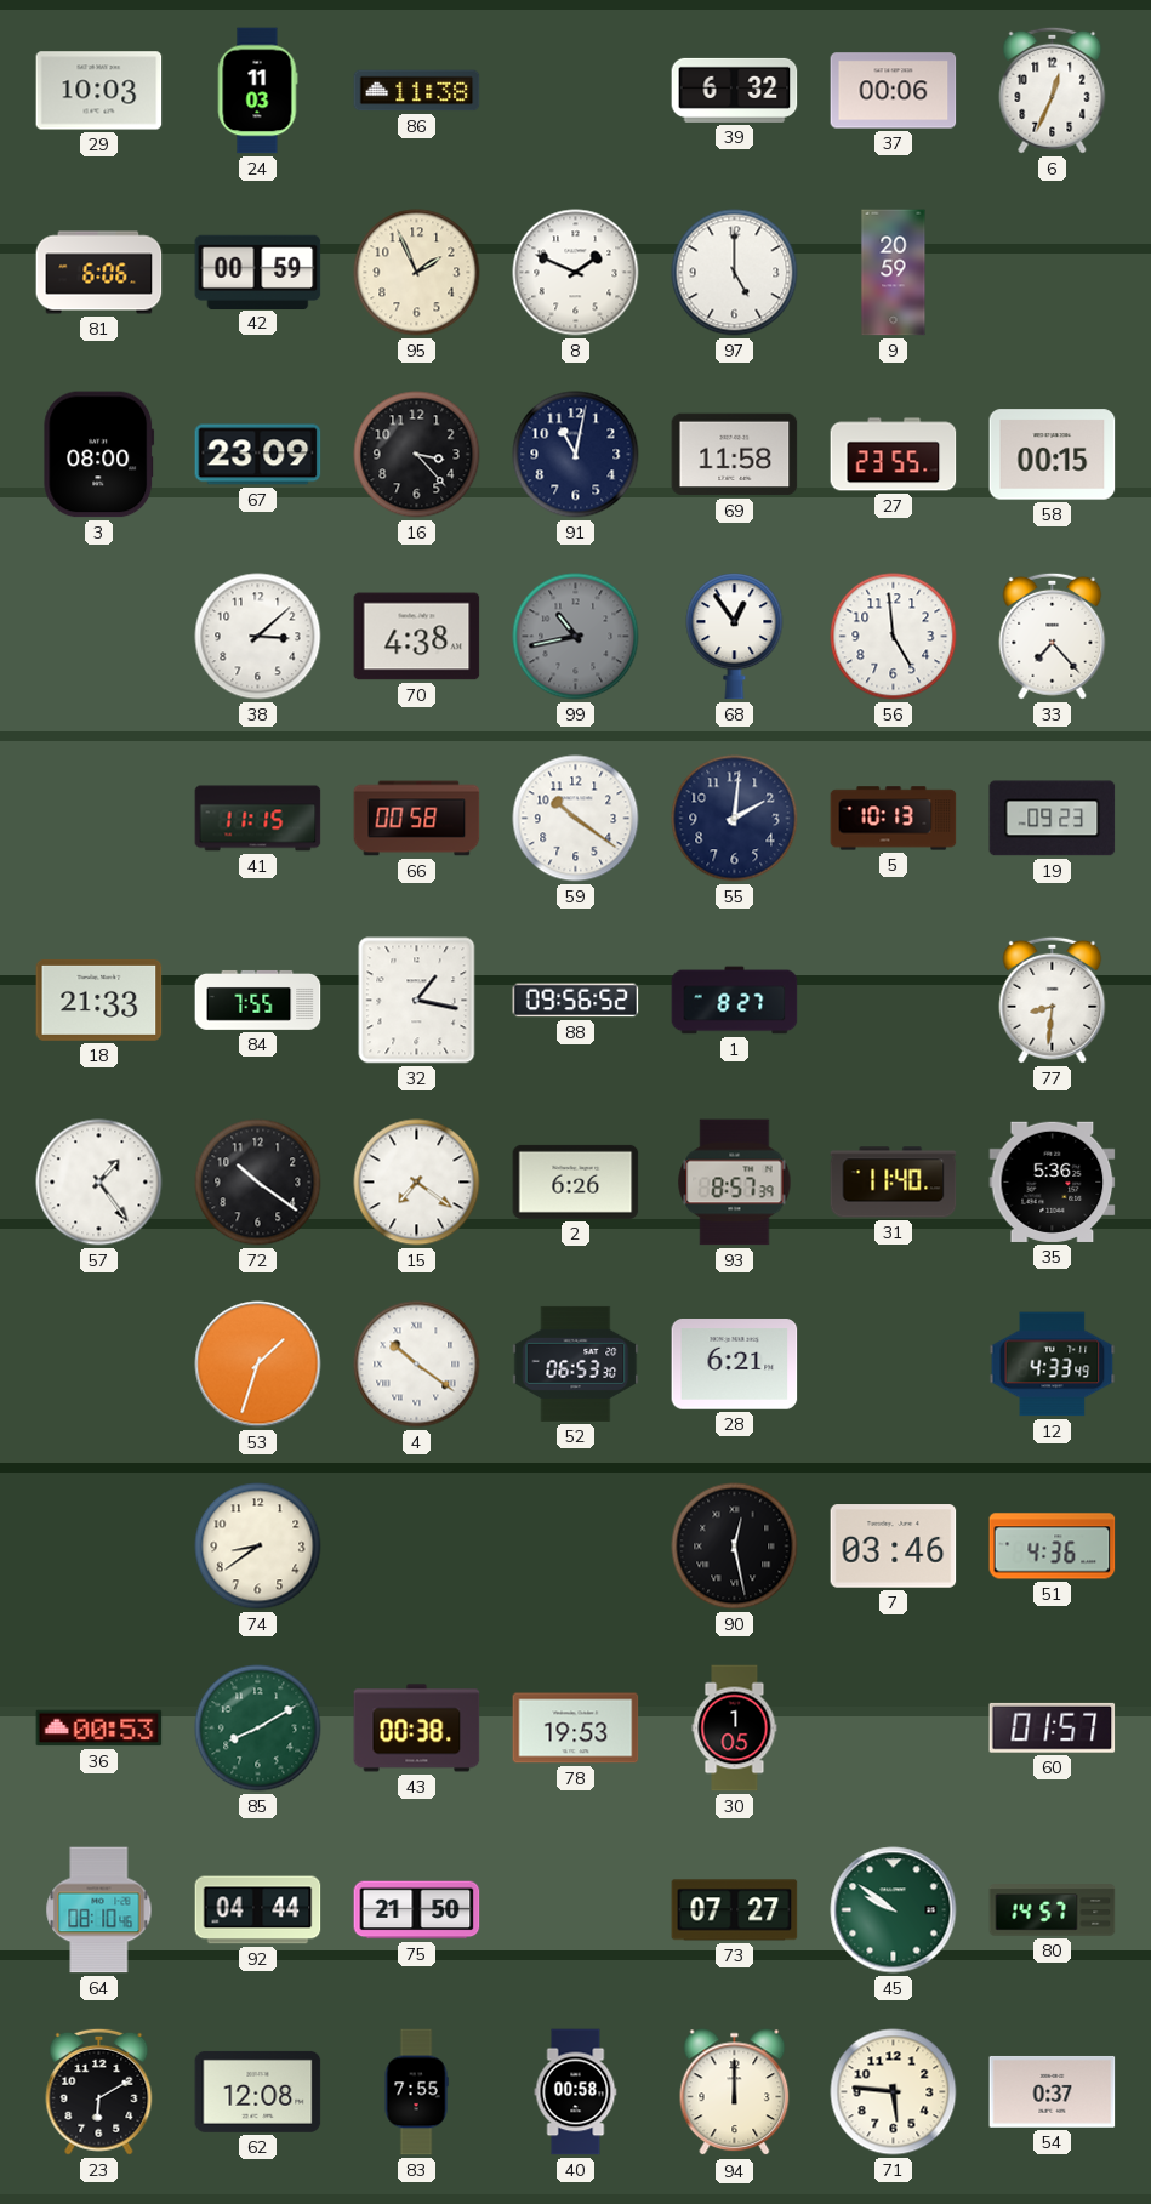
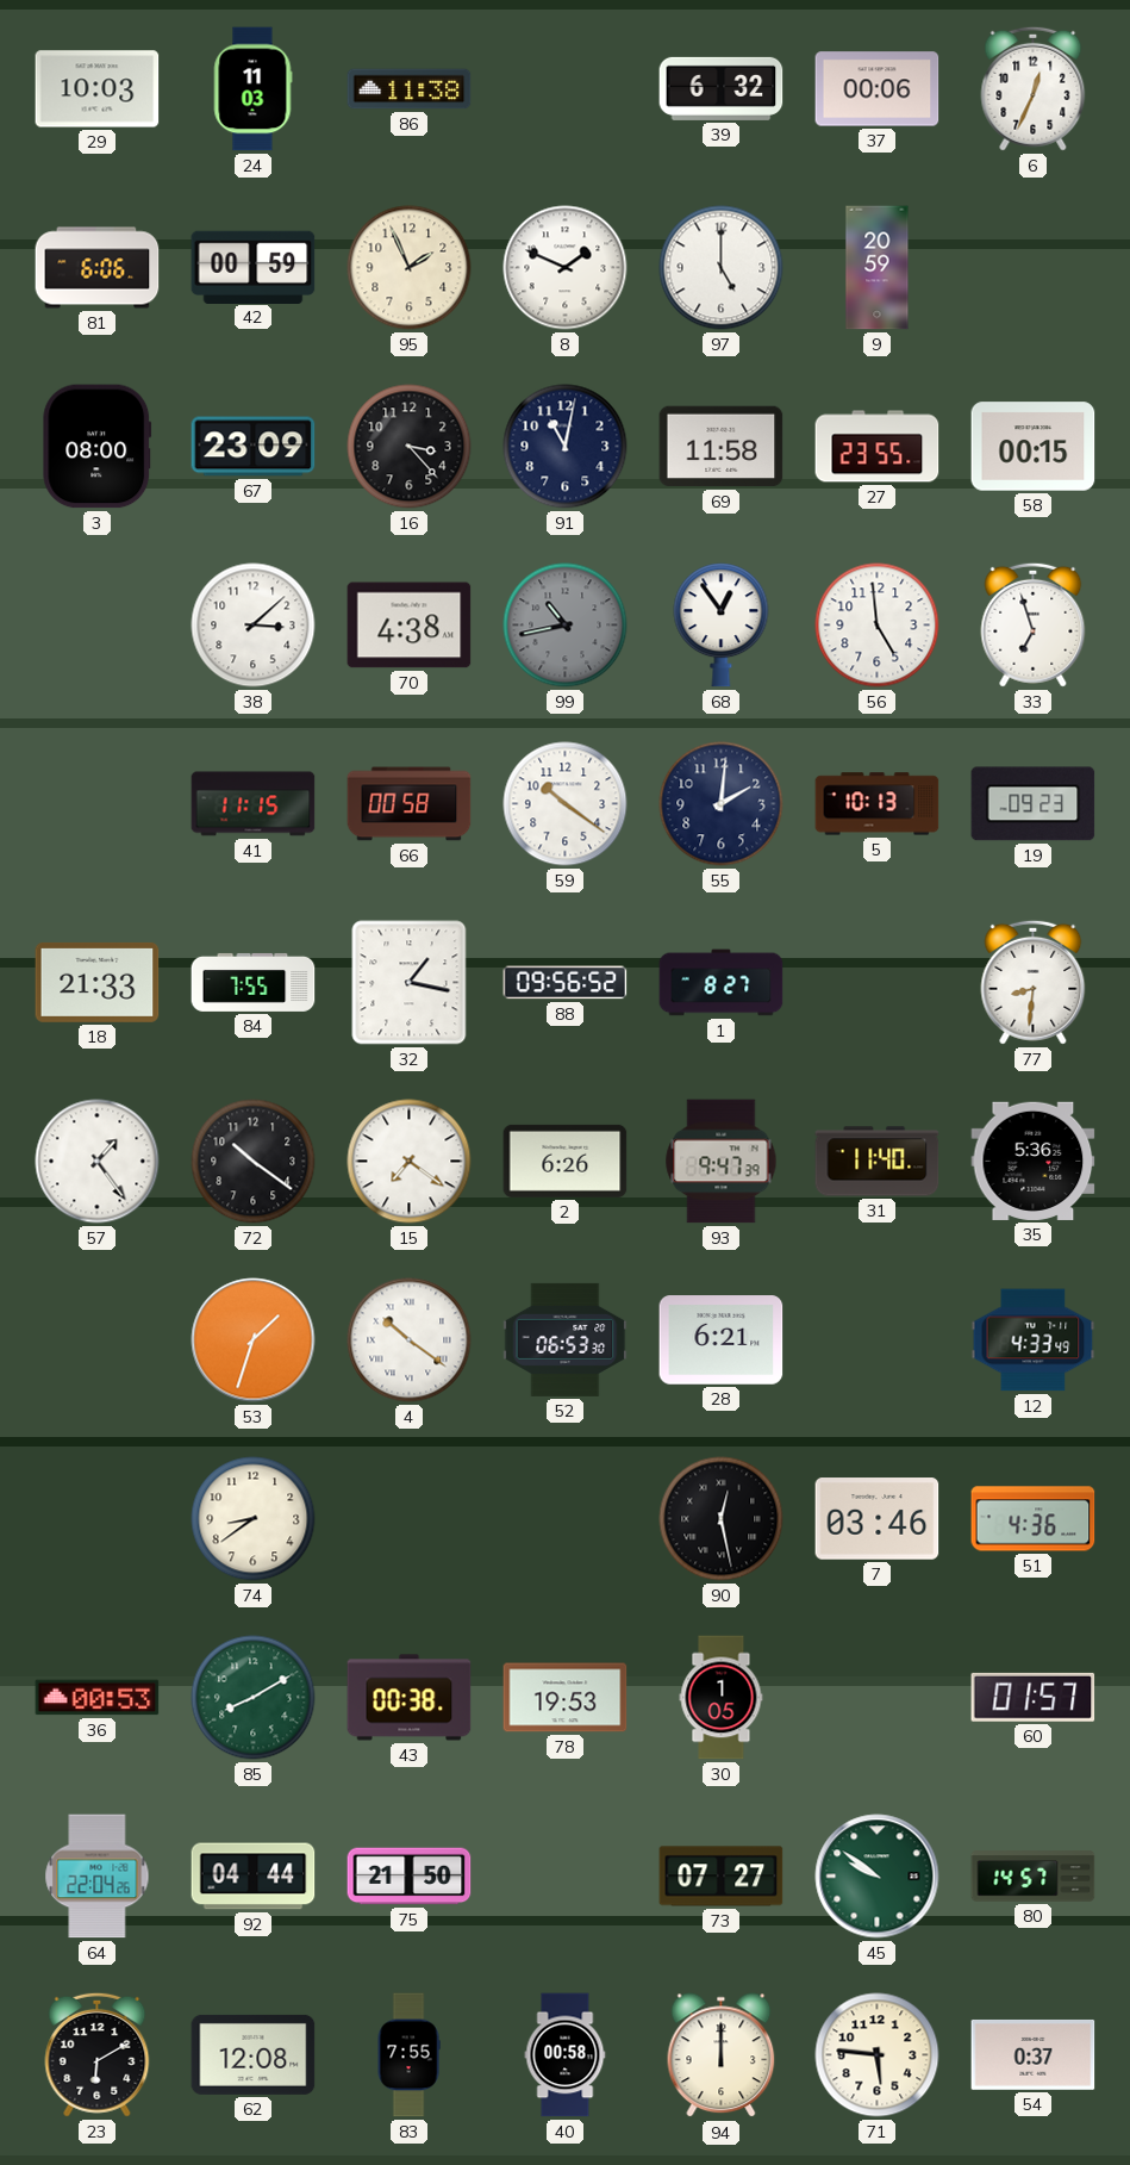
33: 7:23 -> 6:57
93: 8:57 -> 9:47
64: 08:10 -> 22:04
